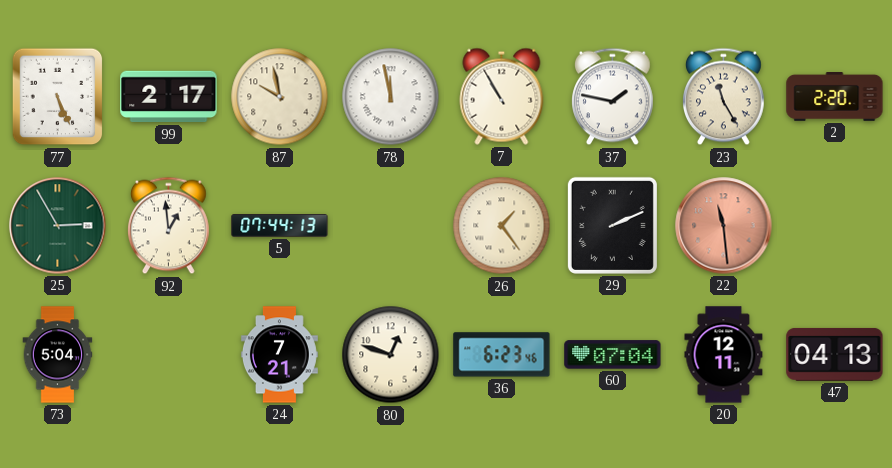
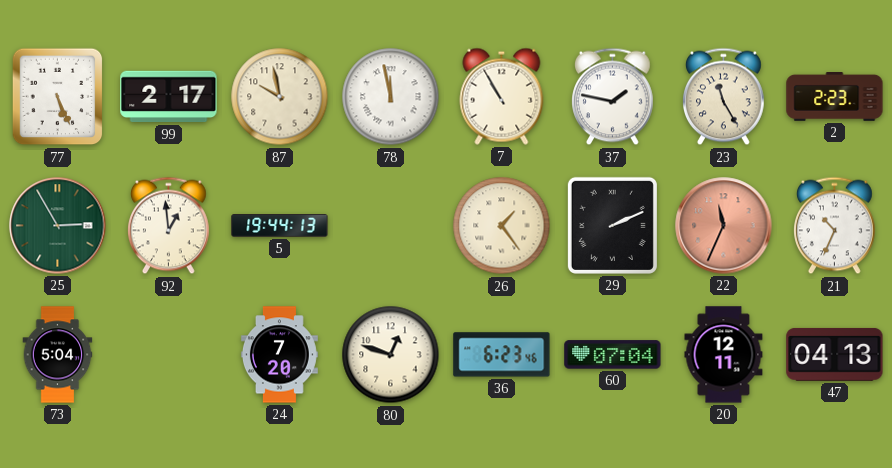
2: 2:20 -> 2:23
5: 07:44 -> 19:44
22: 11:29 -> 11:34
21: none -> 10:34
24: 7:21 -> 7:20
